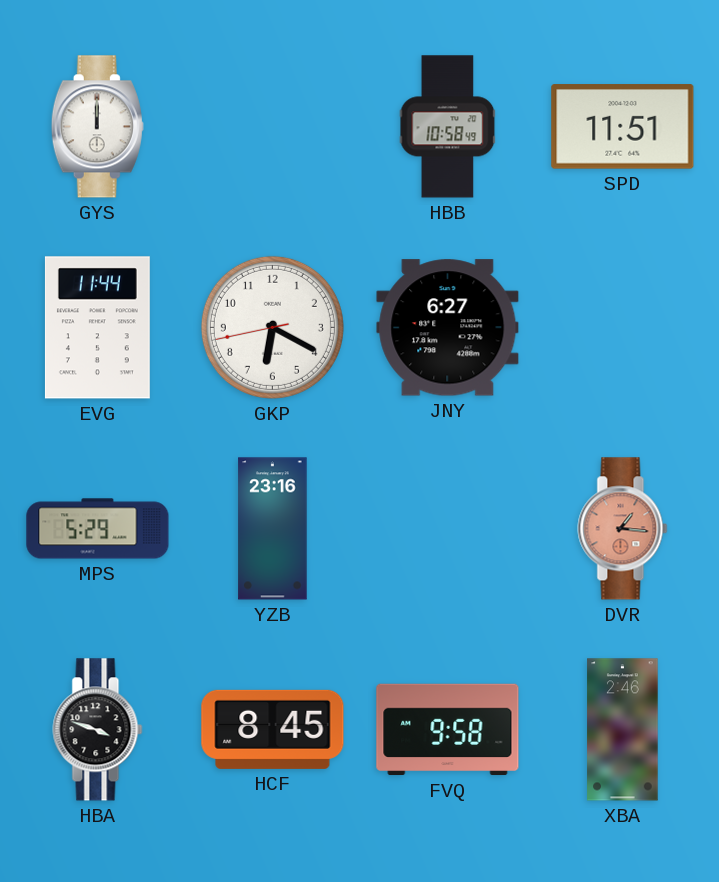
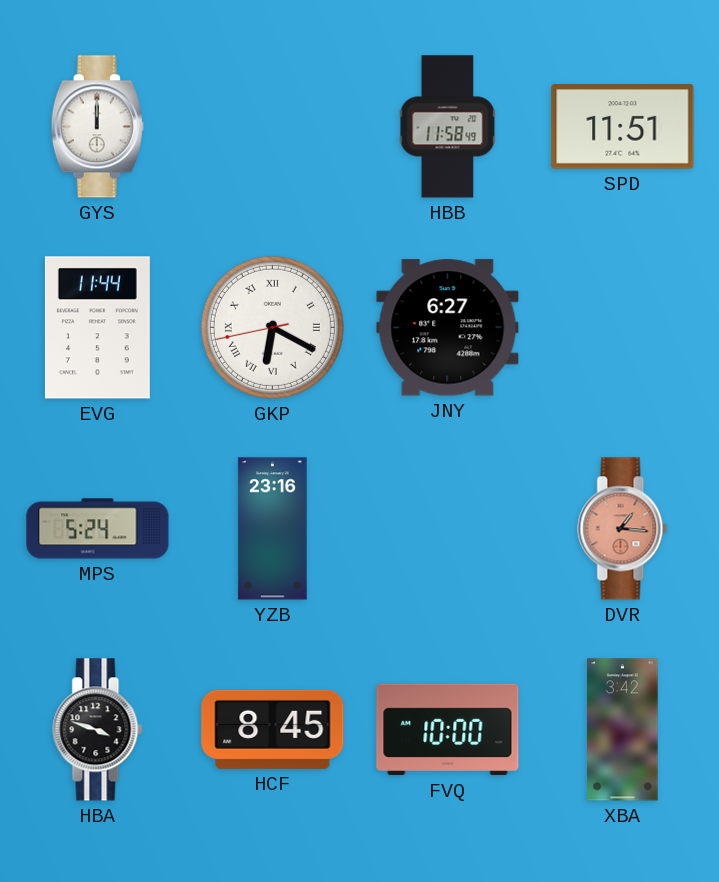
HBB: 10:58 -> 11:58
GKP numerals: Arabic -> Roman
MPS: 5:29 -> 5:24
FVQ: 9:58 -> 10:00
XBA: 2:46 -> 3:42
